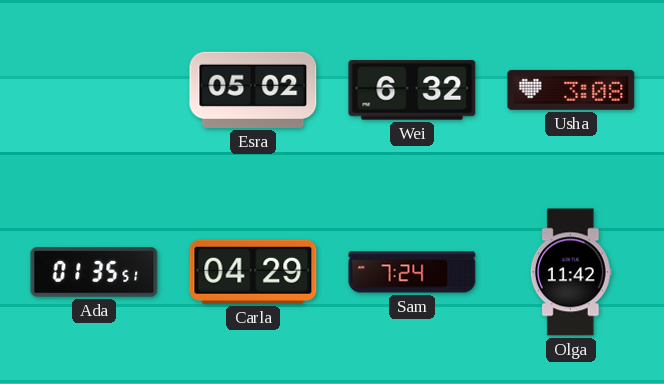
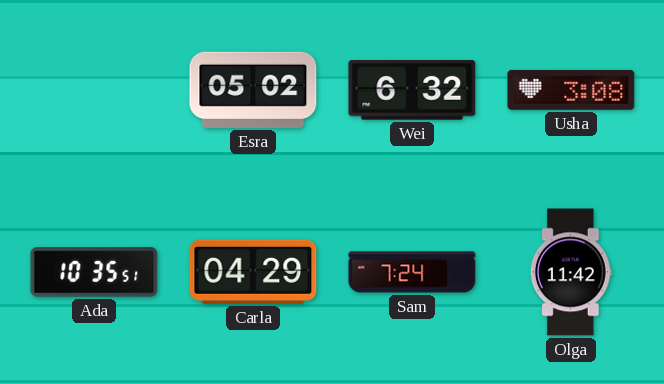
Ada: 01:35 -> 10:35
